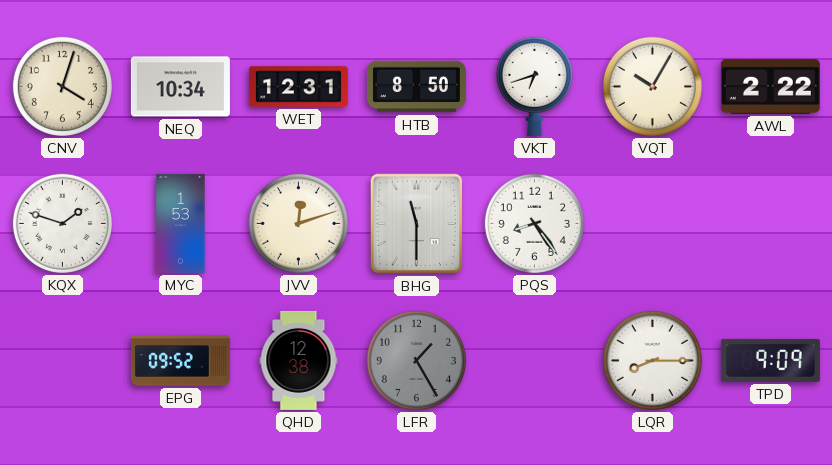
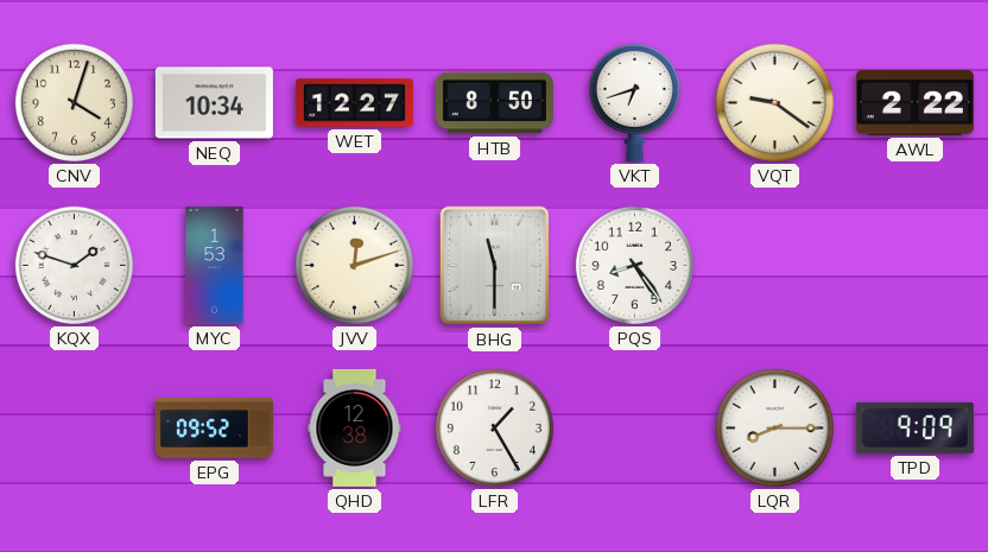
WET: 12:31 -> 12:27
VQT: 10:05 -> 9:21
LFR dial: grey -> white
